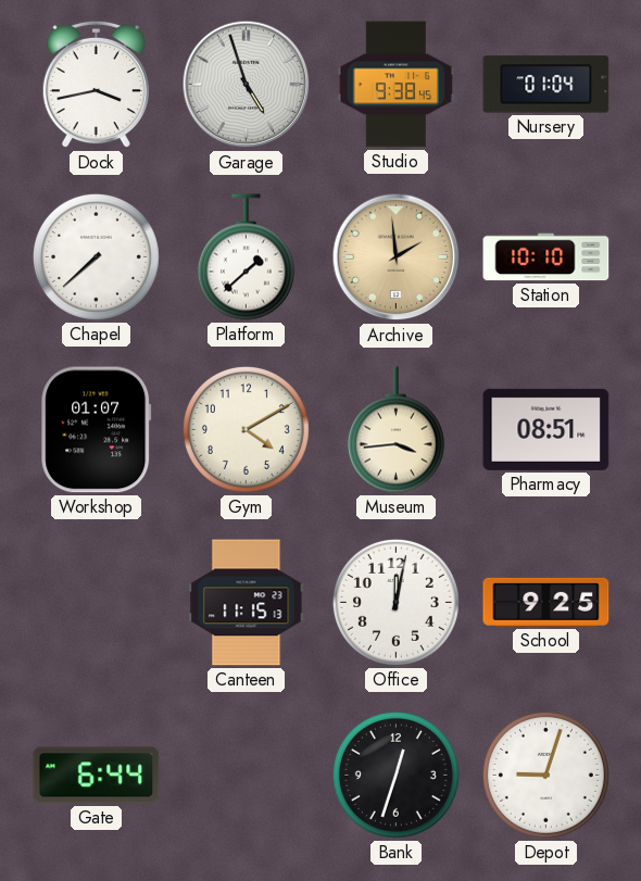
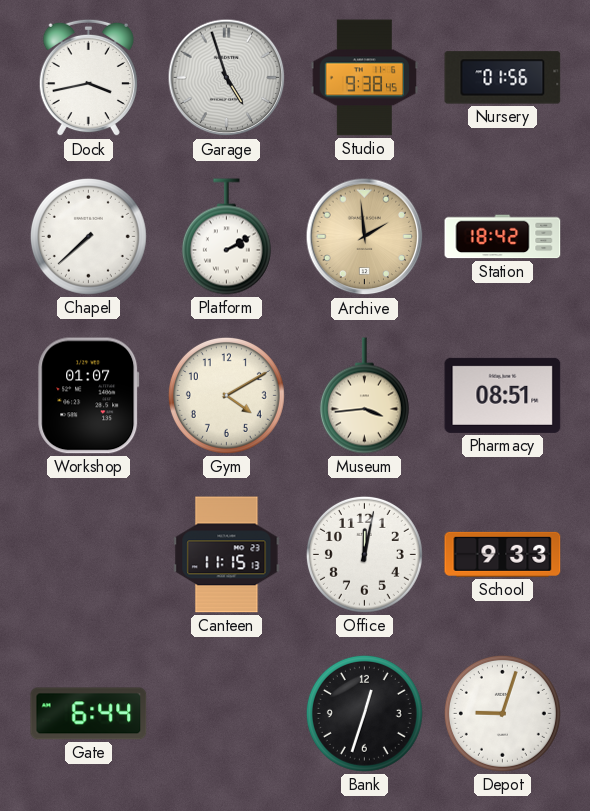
Nursery: 01:04 -> 01:56
Platform: 1:38 -> 2:10
Station: 10:10 -> 18:42
School: 9:25 -> 9:33
